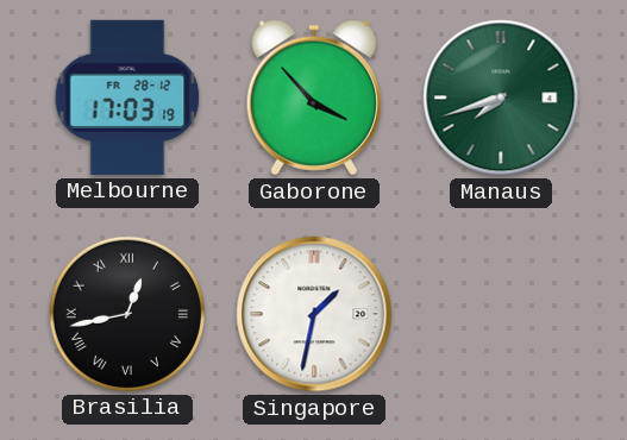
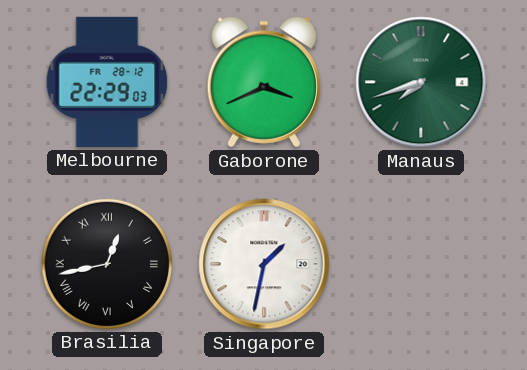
Melbourne: 17:03 -> 22:29
Gaborone: 3:53 -> 3:41
